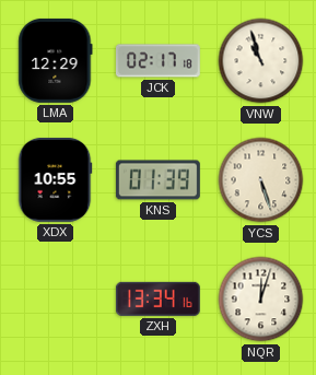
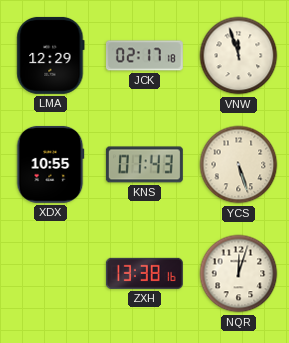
VNW: 10:57 -> 11:57
KNS: 01:39 -> 01:43
ZXH: 13:34 -> 13:38
